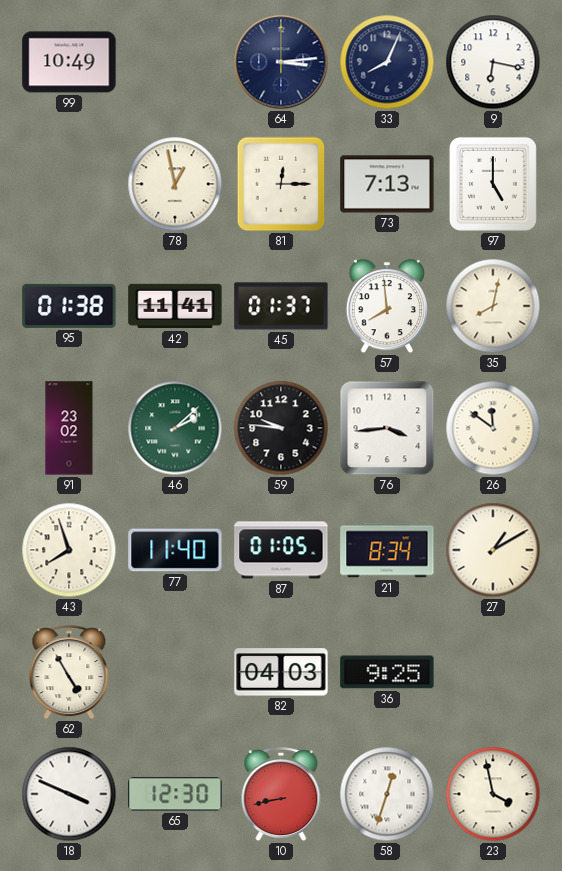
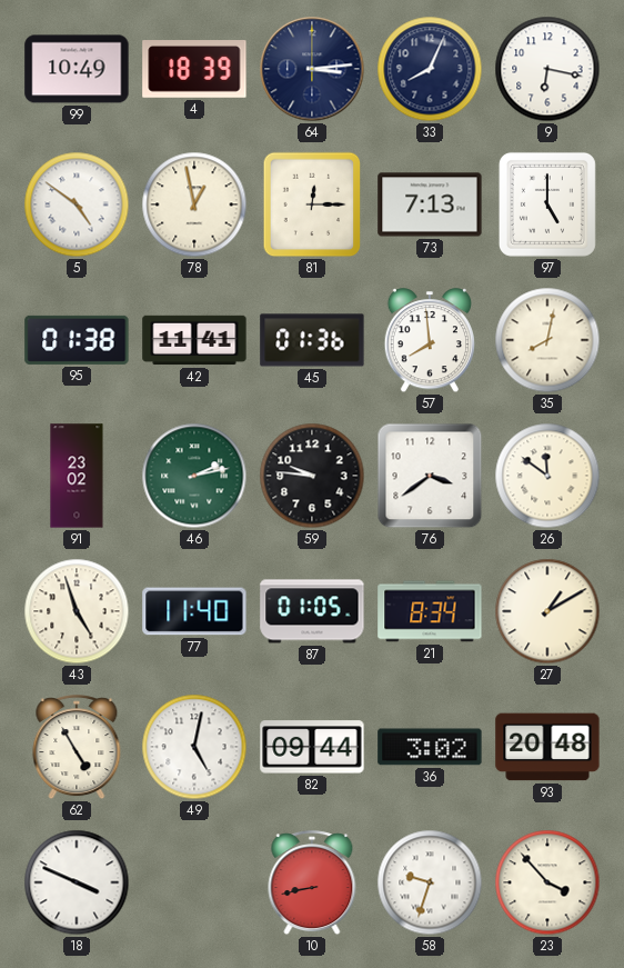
4: none -> 18:39
5: none -> 4:51
45: 01:37 -> 01:36
46: 2:08 -> 2:13
76: 3:44 -> 3:39
43: 7:57 -> 4:57
49: none -> 5:02
82: 04:03 -> 09:44
36: 9:25 -> 3:02
93: none -> 20:48
65: 12:30 -> none
58: 12:33 -> 9:33
23: 3:58 -> 3:53
